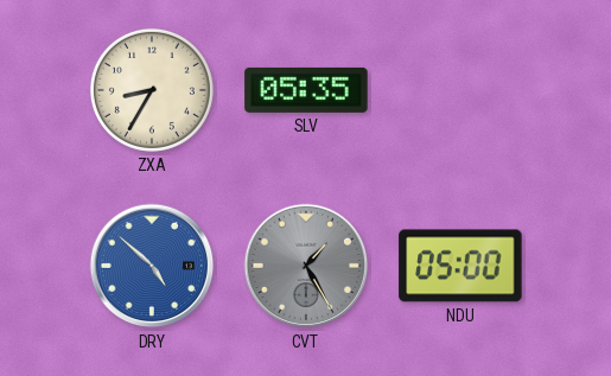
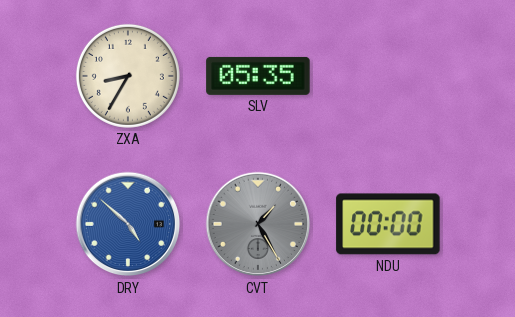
NDU: 05:00 -> 00:00
